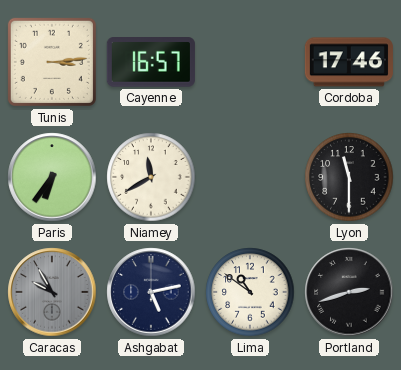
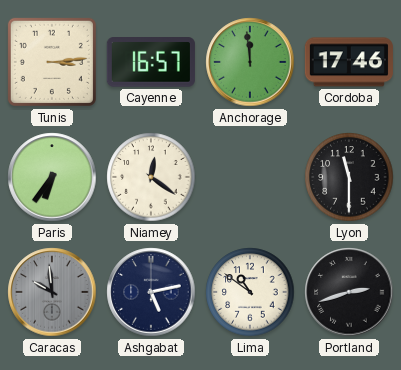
Anchorage: none -> 11:59
Niamey: 11:40 -> 12:21
Caracas: 9:55 -> 9:59
